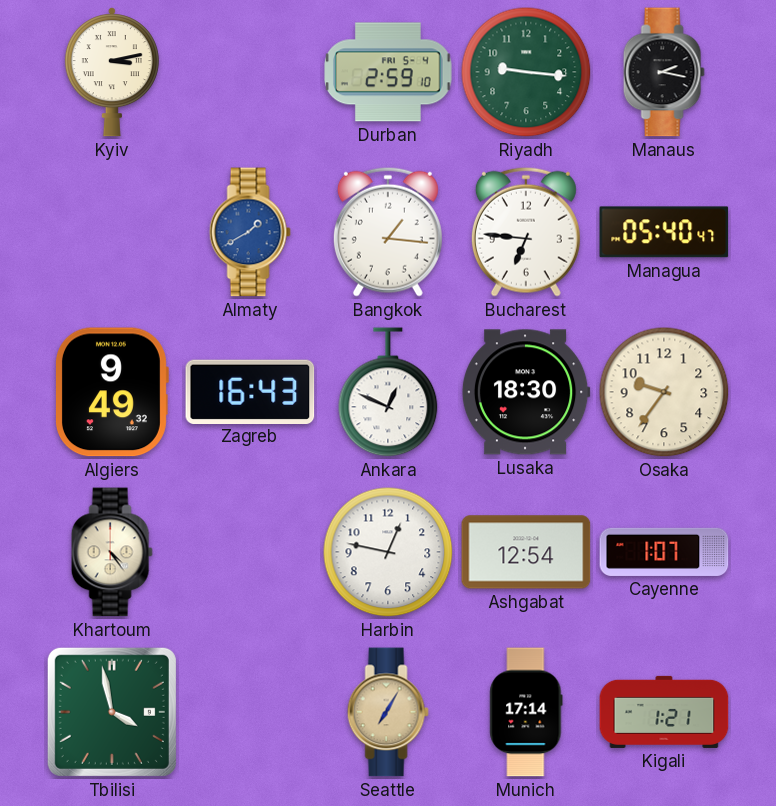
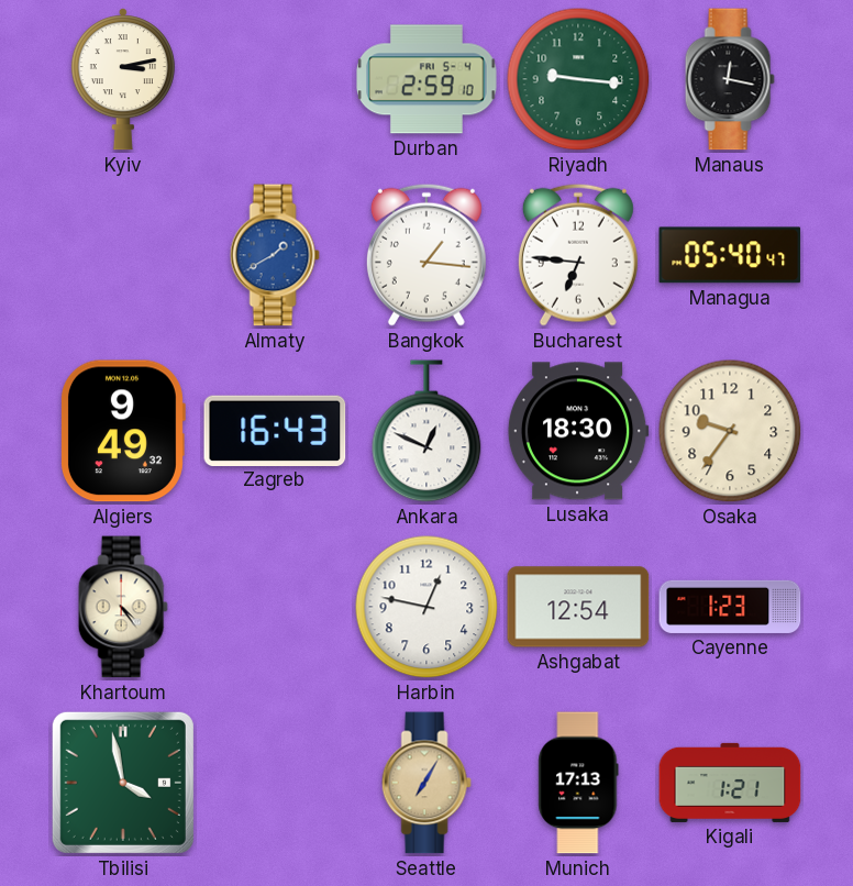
Manaus: 2:17 -> 12:17
Cayenne: 1:07 -> 1:23
Munich: 17:14 -> 17:13
